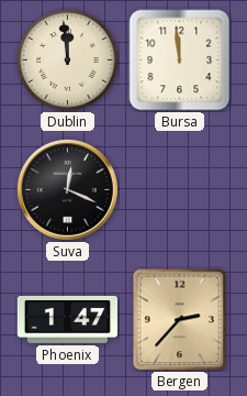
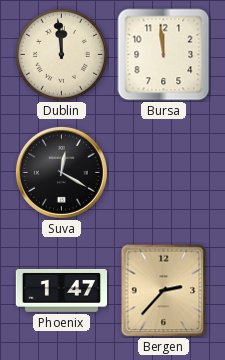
Suva: 12:19 -> 12:20
